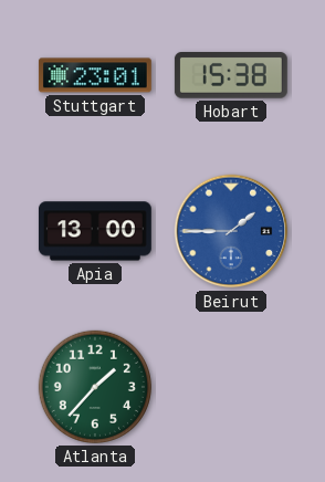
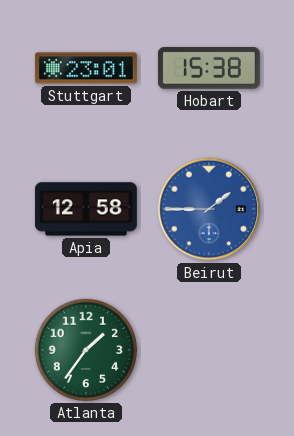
Apia: 13:00 -> 12:58
Atlanta: 1:37 -> 1:36
